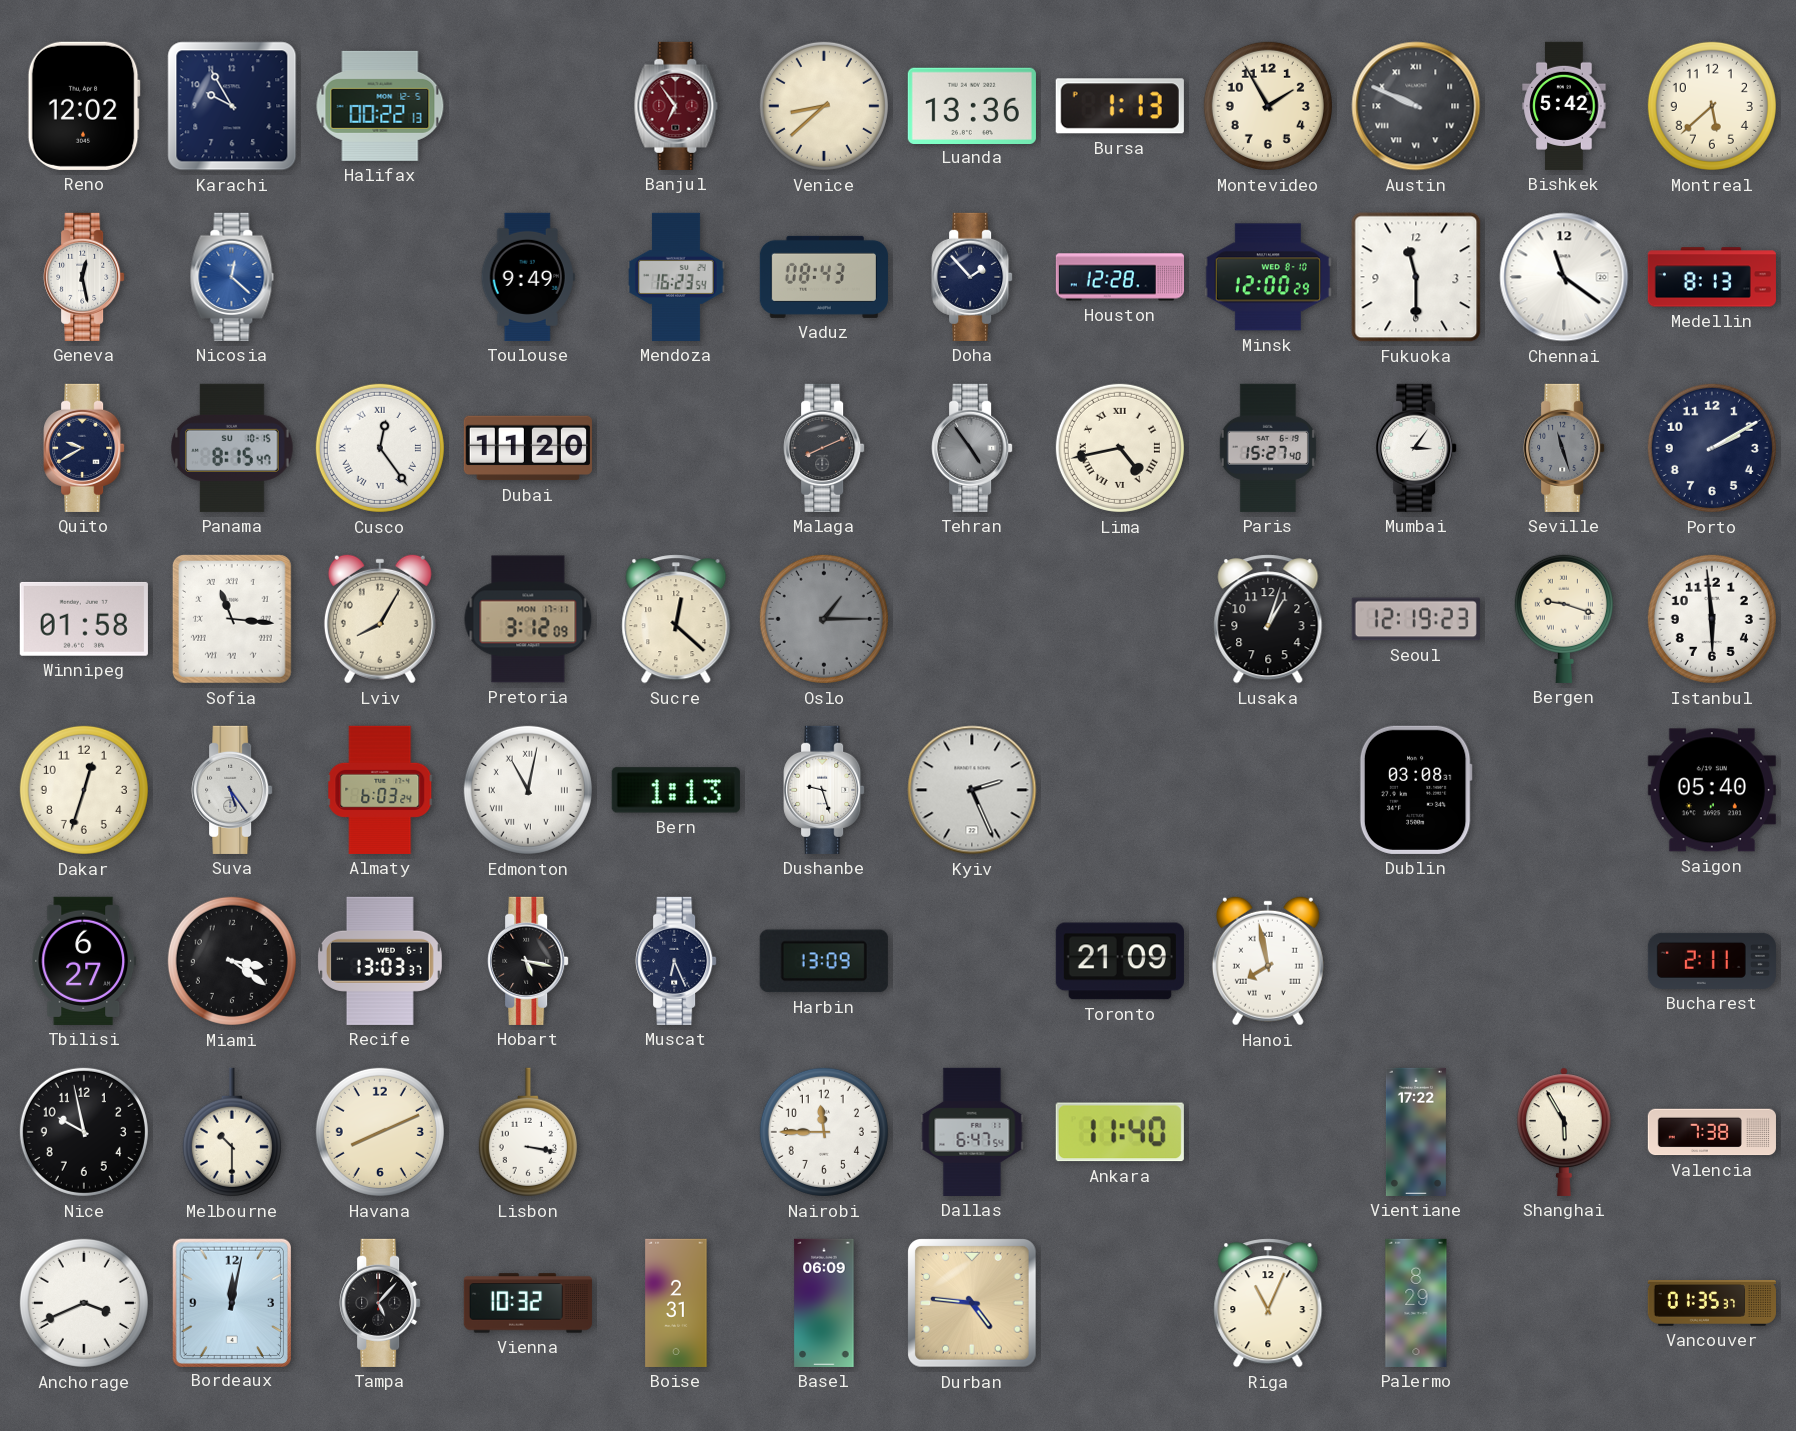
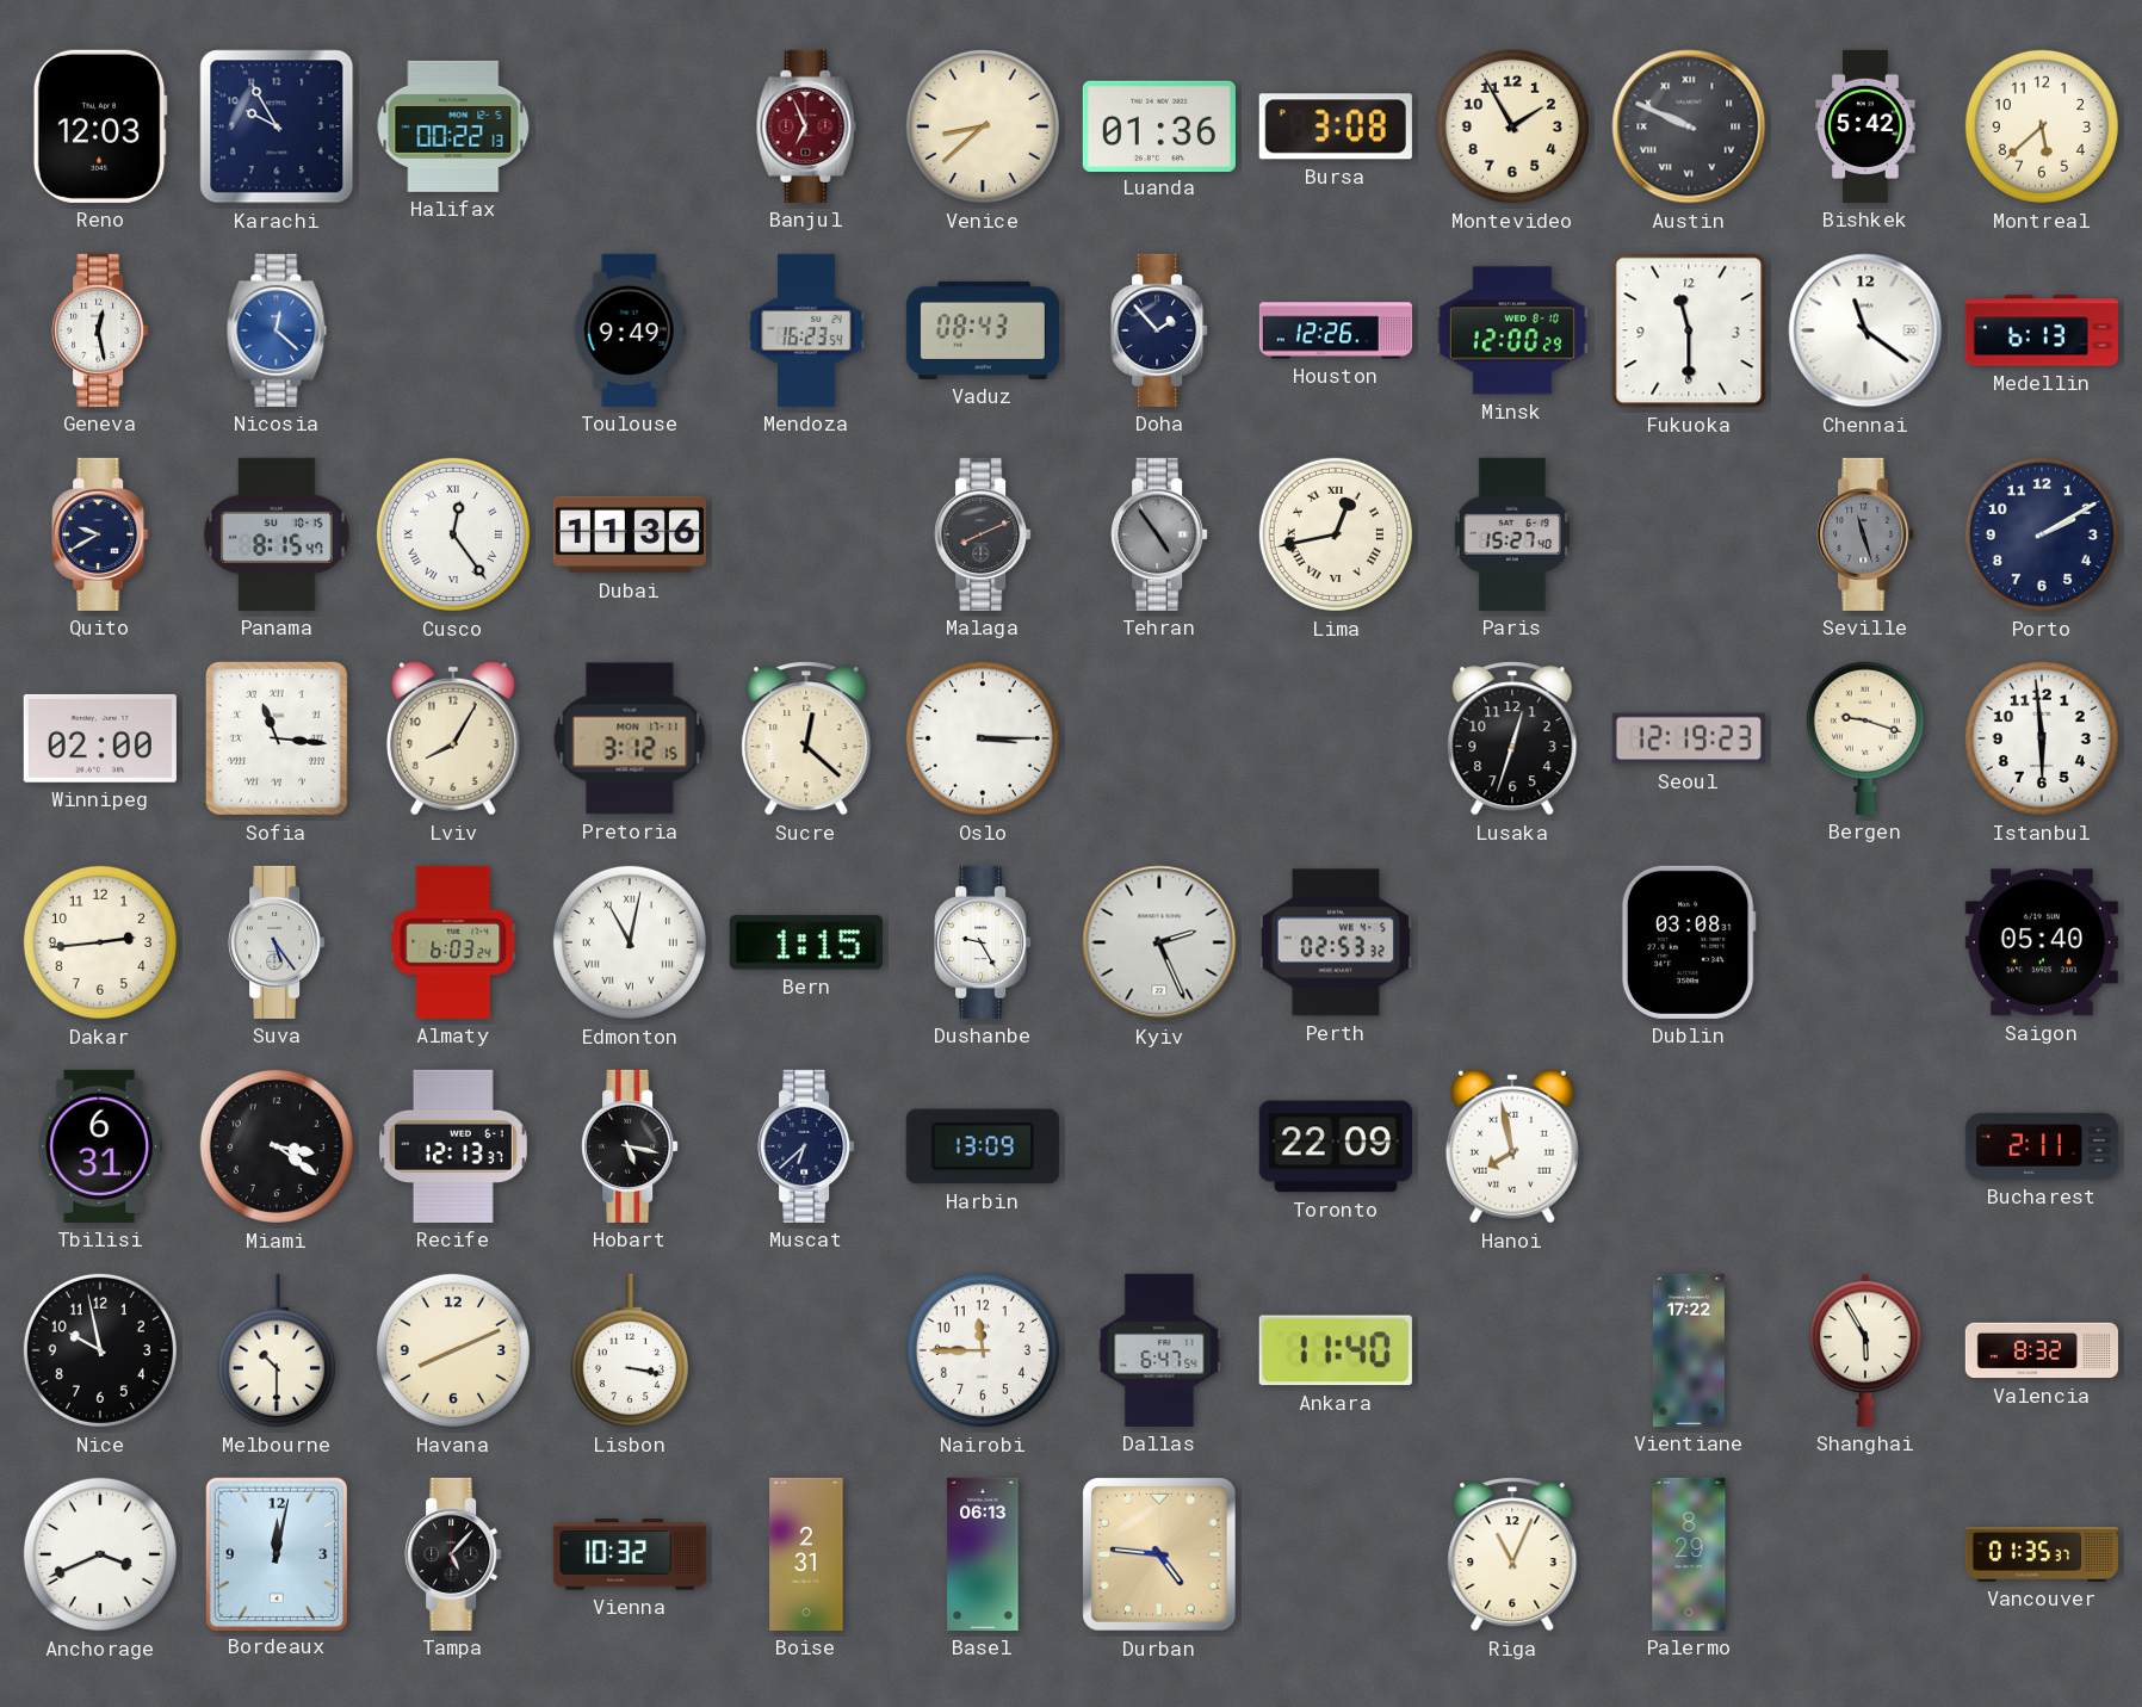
Reno: 12:02 -> 12:03
Banjul: 6:54 -> 6:56
Luanda: 13:36 -> 01:36
Bursa: 1:13 -> 3:08
Houston: 12:28 -> 12:26
Medellin: 8:13 -> 6:13
Dubai: 11:20 -> 11:36
Lima: 4:43 -> 12:43
Mumbai: 3:06 -> none
Winnipeg: 01:58 -> 02:00
Pretoria: 3:12:09 -> 3:12:15
Oslo: 1:15 -> 3:15
Oslo dial: grey -> white
Lusaka: 1:03 -> 12:33
Dakar: 12:33 -> 2:44
Bern: 1:13 -> 1:15
Dushanbe: 9:27 -> 9:25
Perth: none -> 02:53
Tbilisi: 6:27 -> 6:31
Recife: 13:03 -> 12:13
Muscat: 6:26 -> 6:38
Toronto: 21:09 -> 22:09
Valencia: 7:38 -> 8:32
Basel: 06:09 -> 06:13
